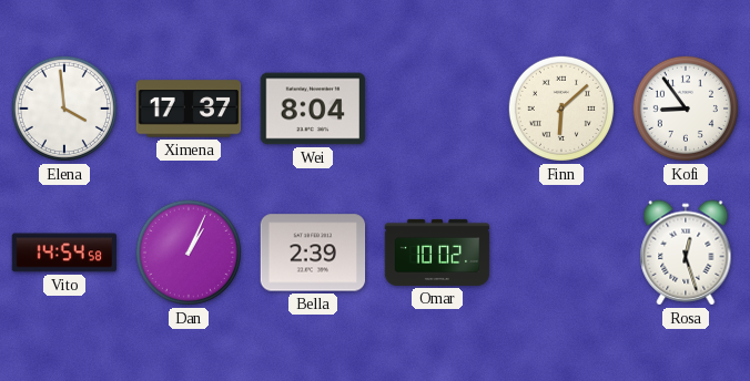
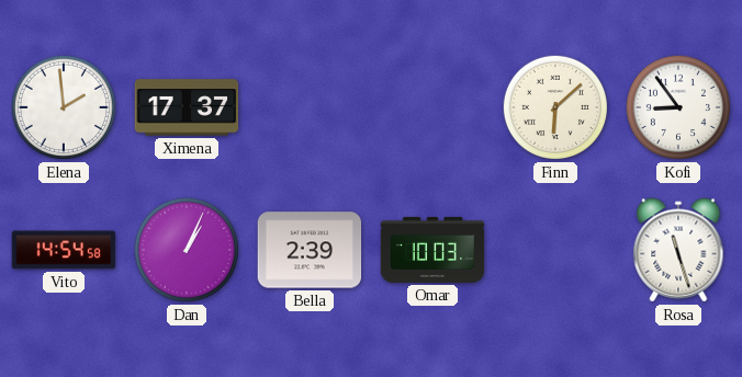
Elena: 3:59 -> 1:59
Wei: 8:04 -> none
Omar: 10:02 -> 10:03
Rosa: 12:27 -> 11:27
